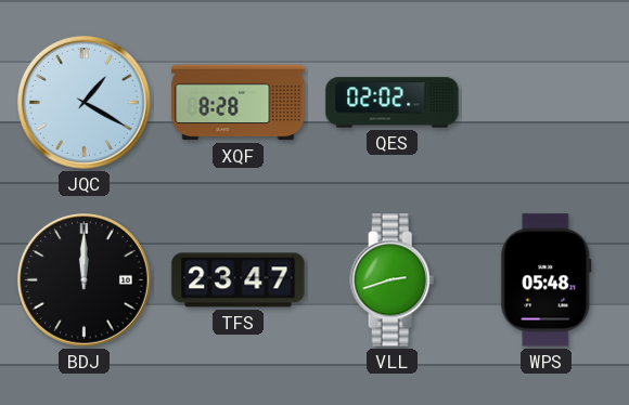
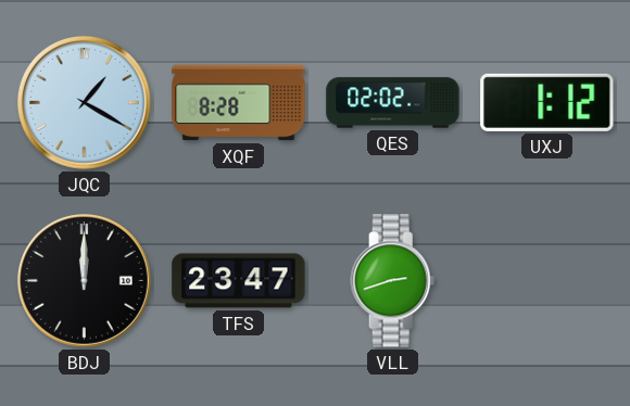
UXJ: none -> 1:12
WPS: 05:48 -> none
